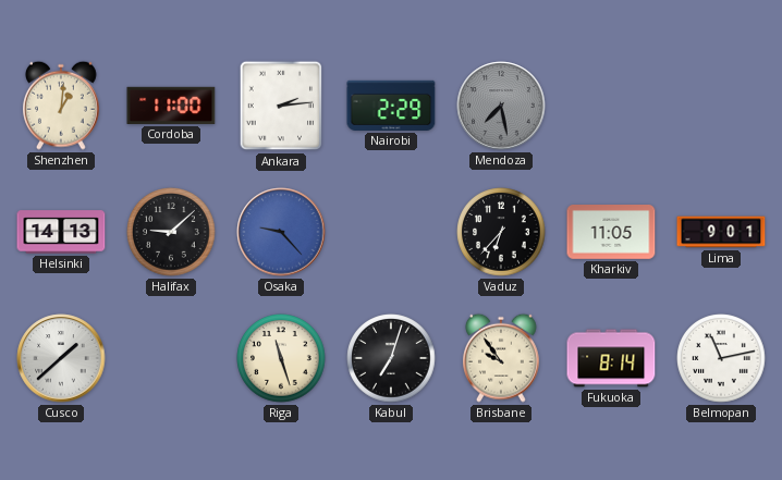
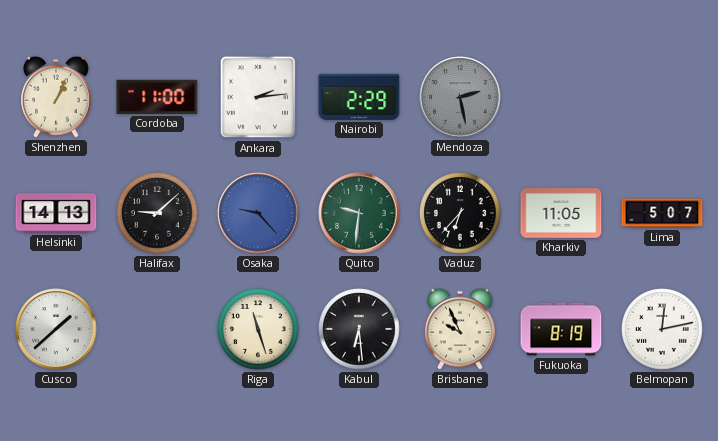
Shenzhen: 1:01 -> 1:04
Mendoza: 7:28 -> 2:28
Quito: none -> 9:31
Lima: 9:01 -> 5:07
Kabul: 7:03 -> 6:29
Brisbane: 9:54 -> 9:56
Fukuoka: 8:14 -> 8:19
Belmopan: 11:13 -> 12:13
